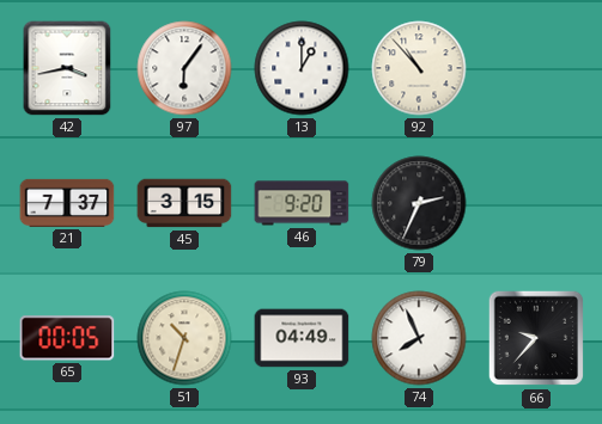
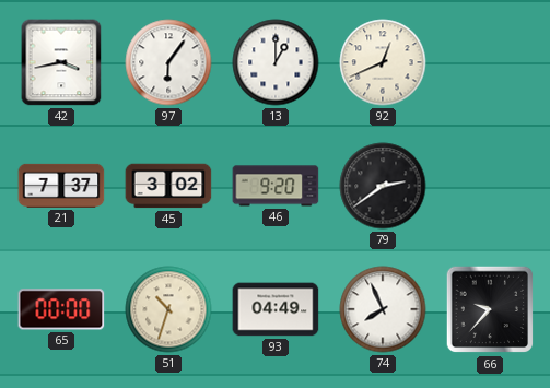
92: 10:53 -> 12:41
45: 3:15 -> 3:02
79: 2:34 -> 2:39
65: 00:05 -> 00:00
